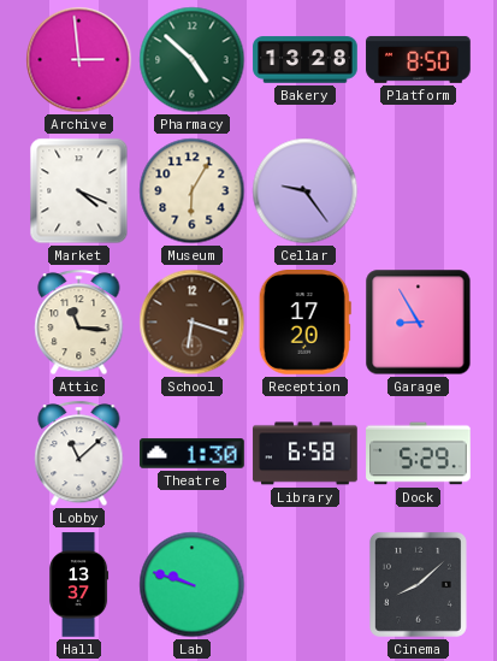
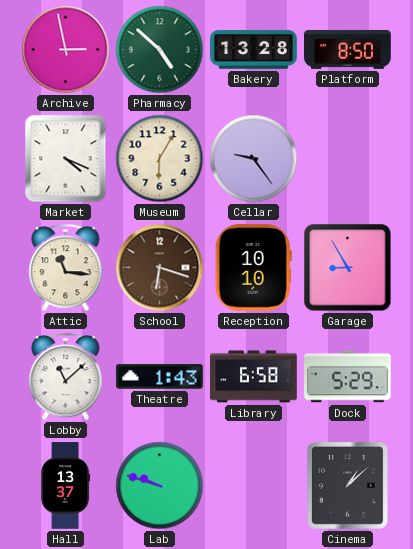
Archive: 2:59 -> 2:58
Reception: 17:20 -> 10:10
Theatre: 1:30 -> 1:43
Cinema: 8:08 -> 1:08
